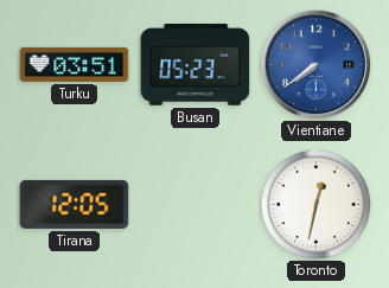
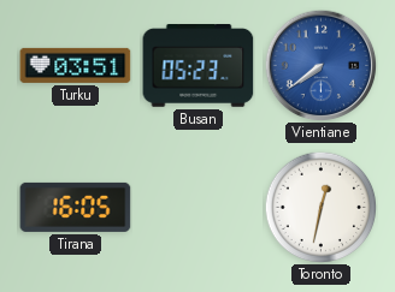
Tirana: 12:05 -> 16:05
